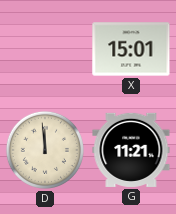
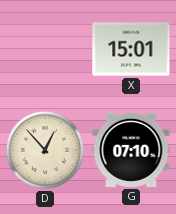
D: 11:59 -> 12:53
G: 11:21 -> 07:10
